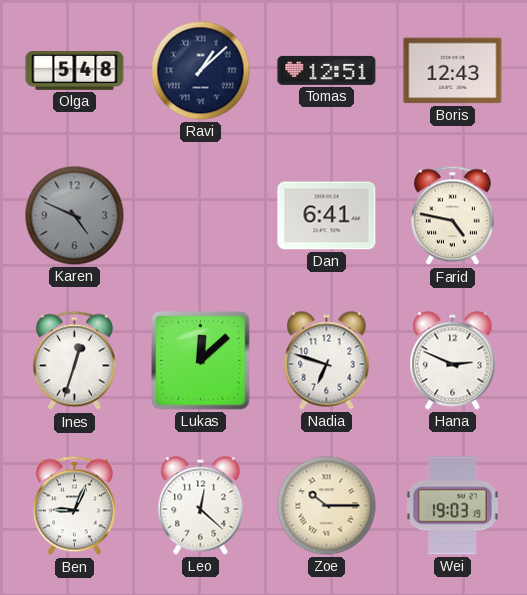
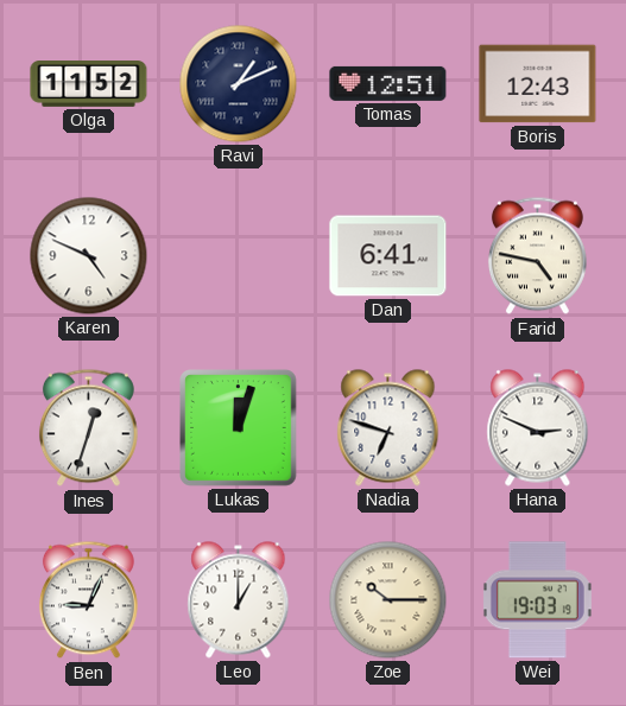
Olga: 5:48 -> 11:52
Ravi: 1:08 -> 1:11
Karen dial: grey -> white
Lukas: 12:08 -> 12:03
Leo: 12:22 -> 1:00
